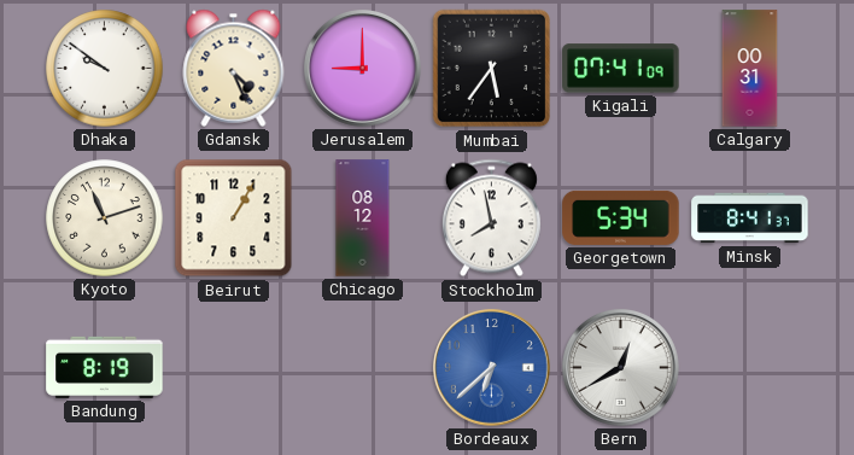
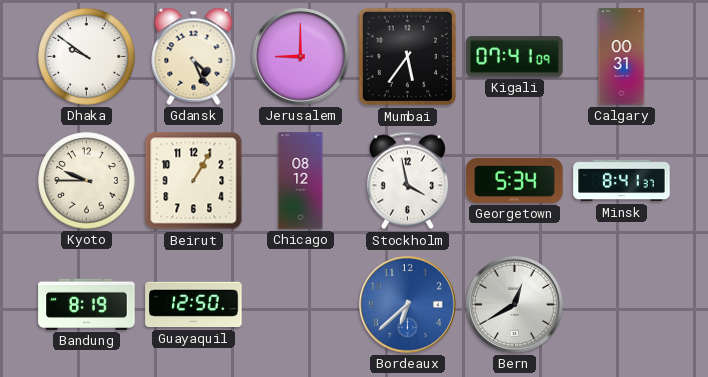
Kyoto: 11:12 -> 9:45
Stockholm: 7:58 -> 3:58
Guayaquil: none -> 12:50
